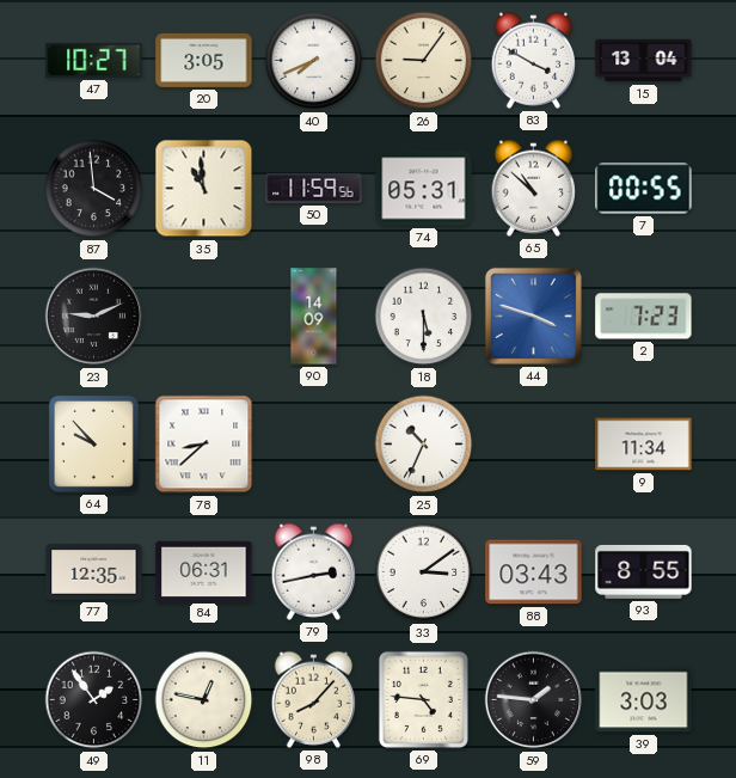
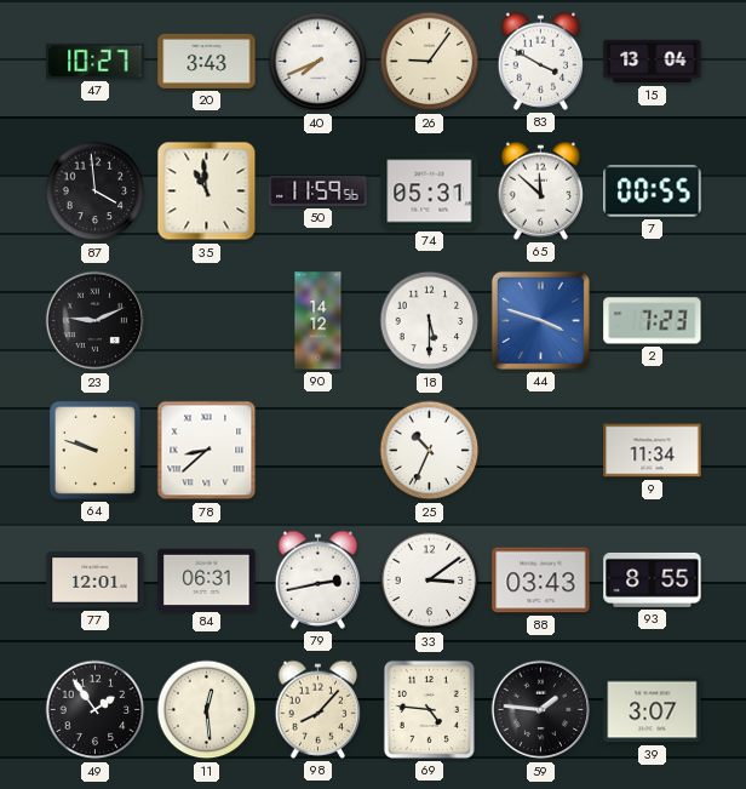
20: 3:05 -> 3:43
65: 10:52 -> 11:52
90: 14:09 -> 14:12
64: 9:53 -> 9:48
77: 12:35 -> 12:01
11: 12:47 -> 12:29
39: 3:03 -> 3:07
